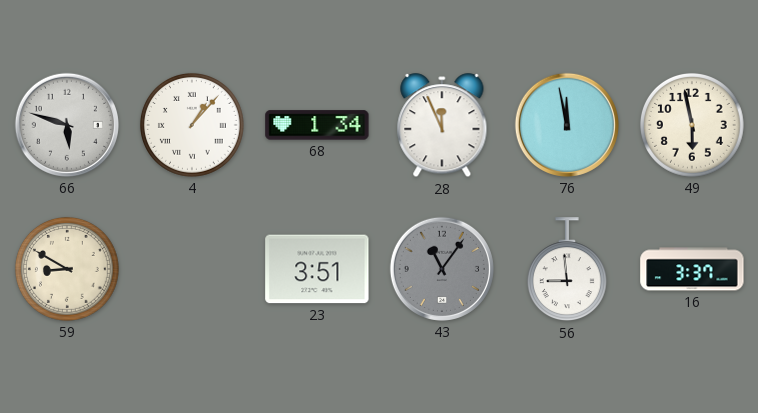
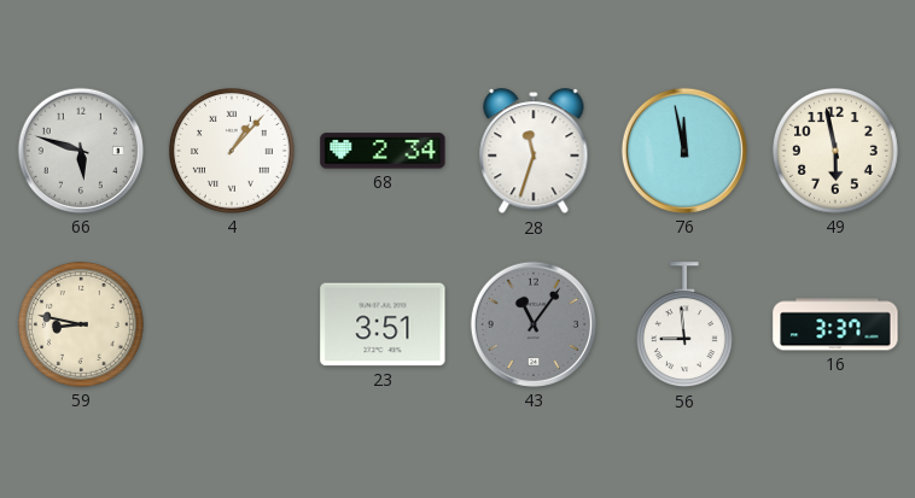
68: 1:34 -> 2:34
28: 11:56 -> 11:33
59: 8:50 -> 8:47
